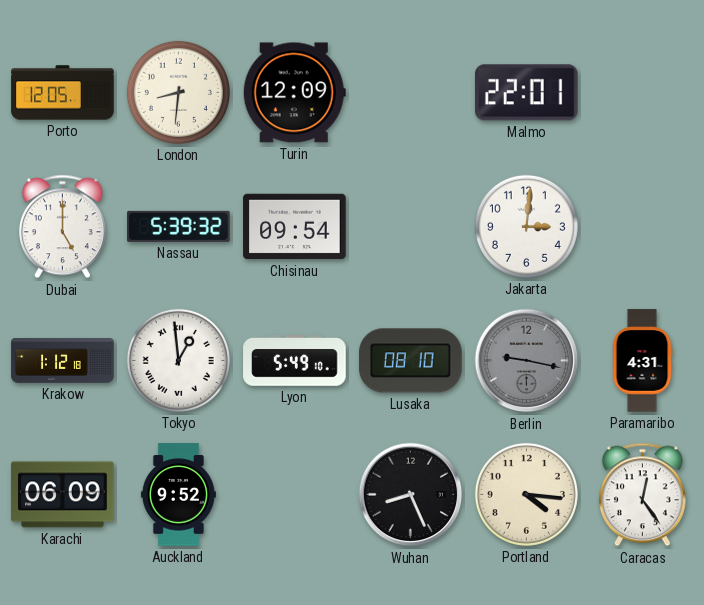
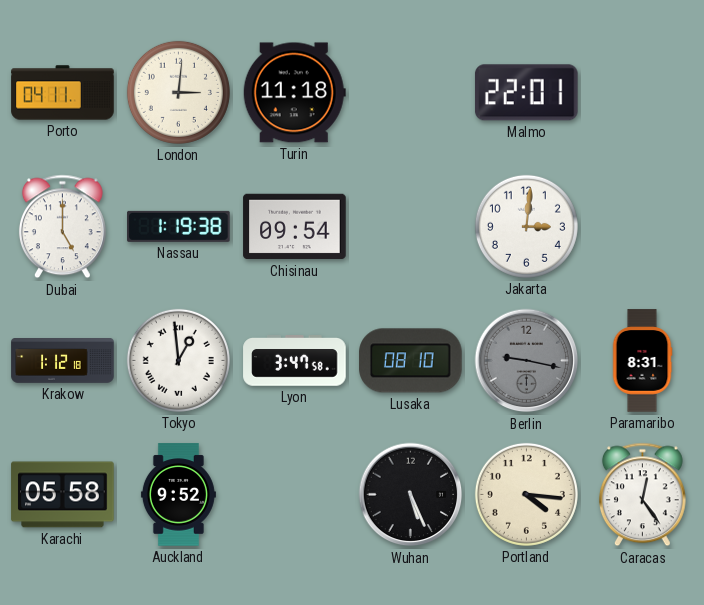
Porto: 12:05 -> 04:11
London: 8:31 -> 3:01
Turin: 12:09 -> 11:18
Nassau: 5:39 -> 1:19
Lyon: 5:49 -> 3:47
Paramaribo: 4:31 -> 8:31
Karachi: 06:09 -> 05:58
Wuhan: 8:26 -> 5:26
